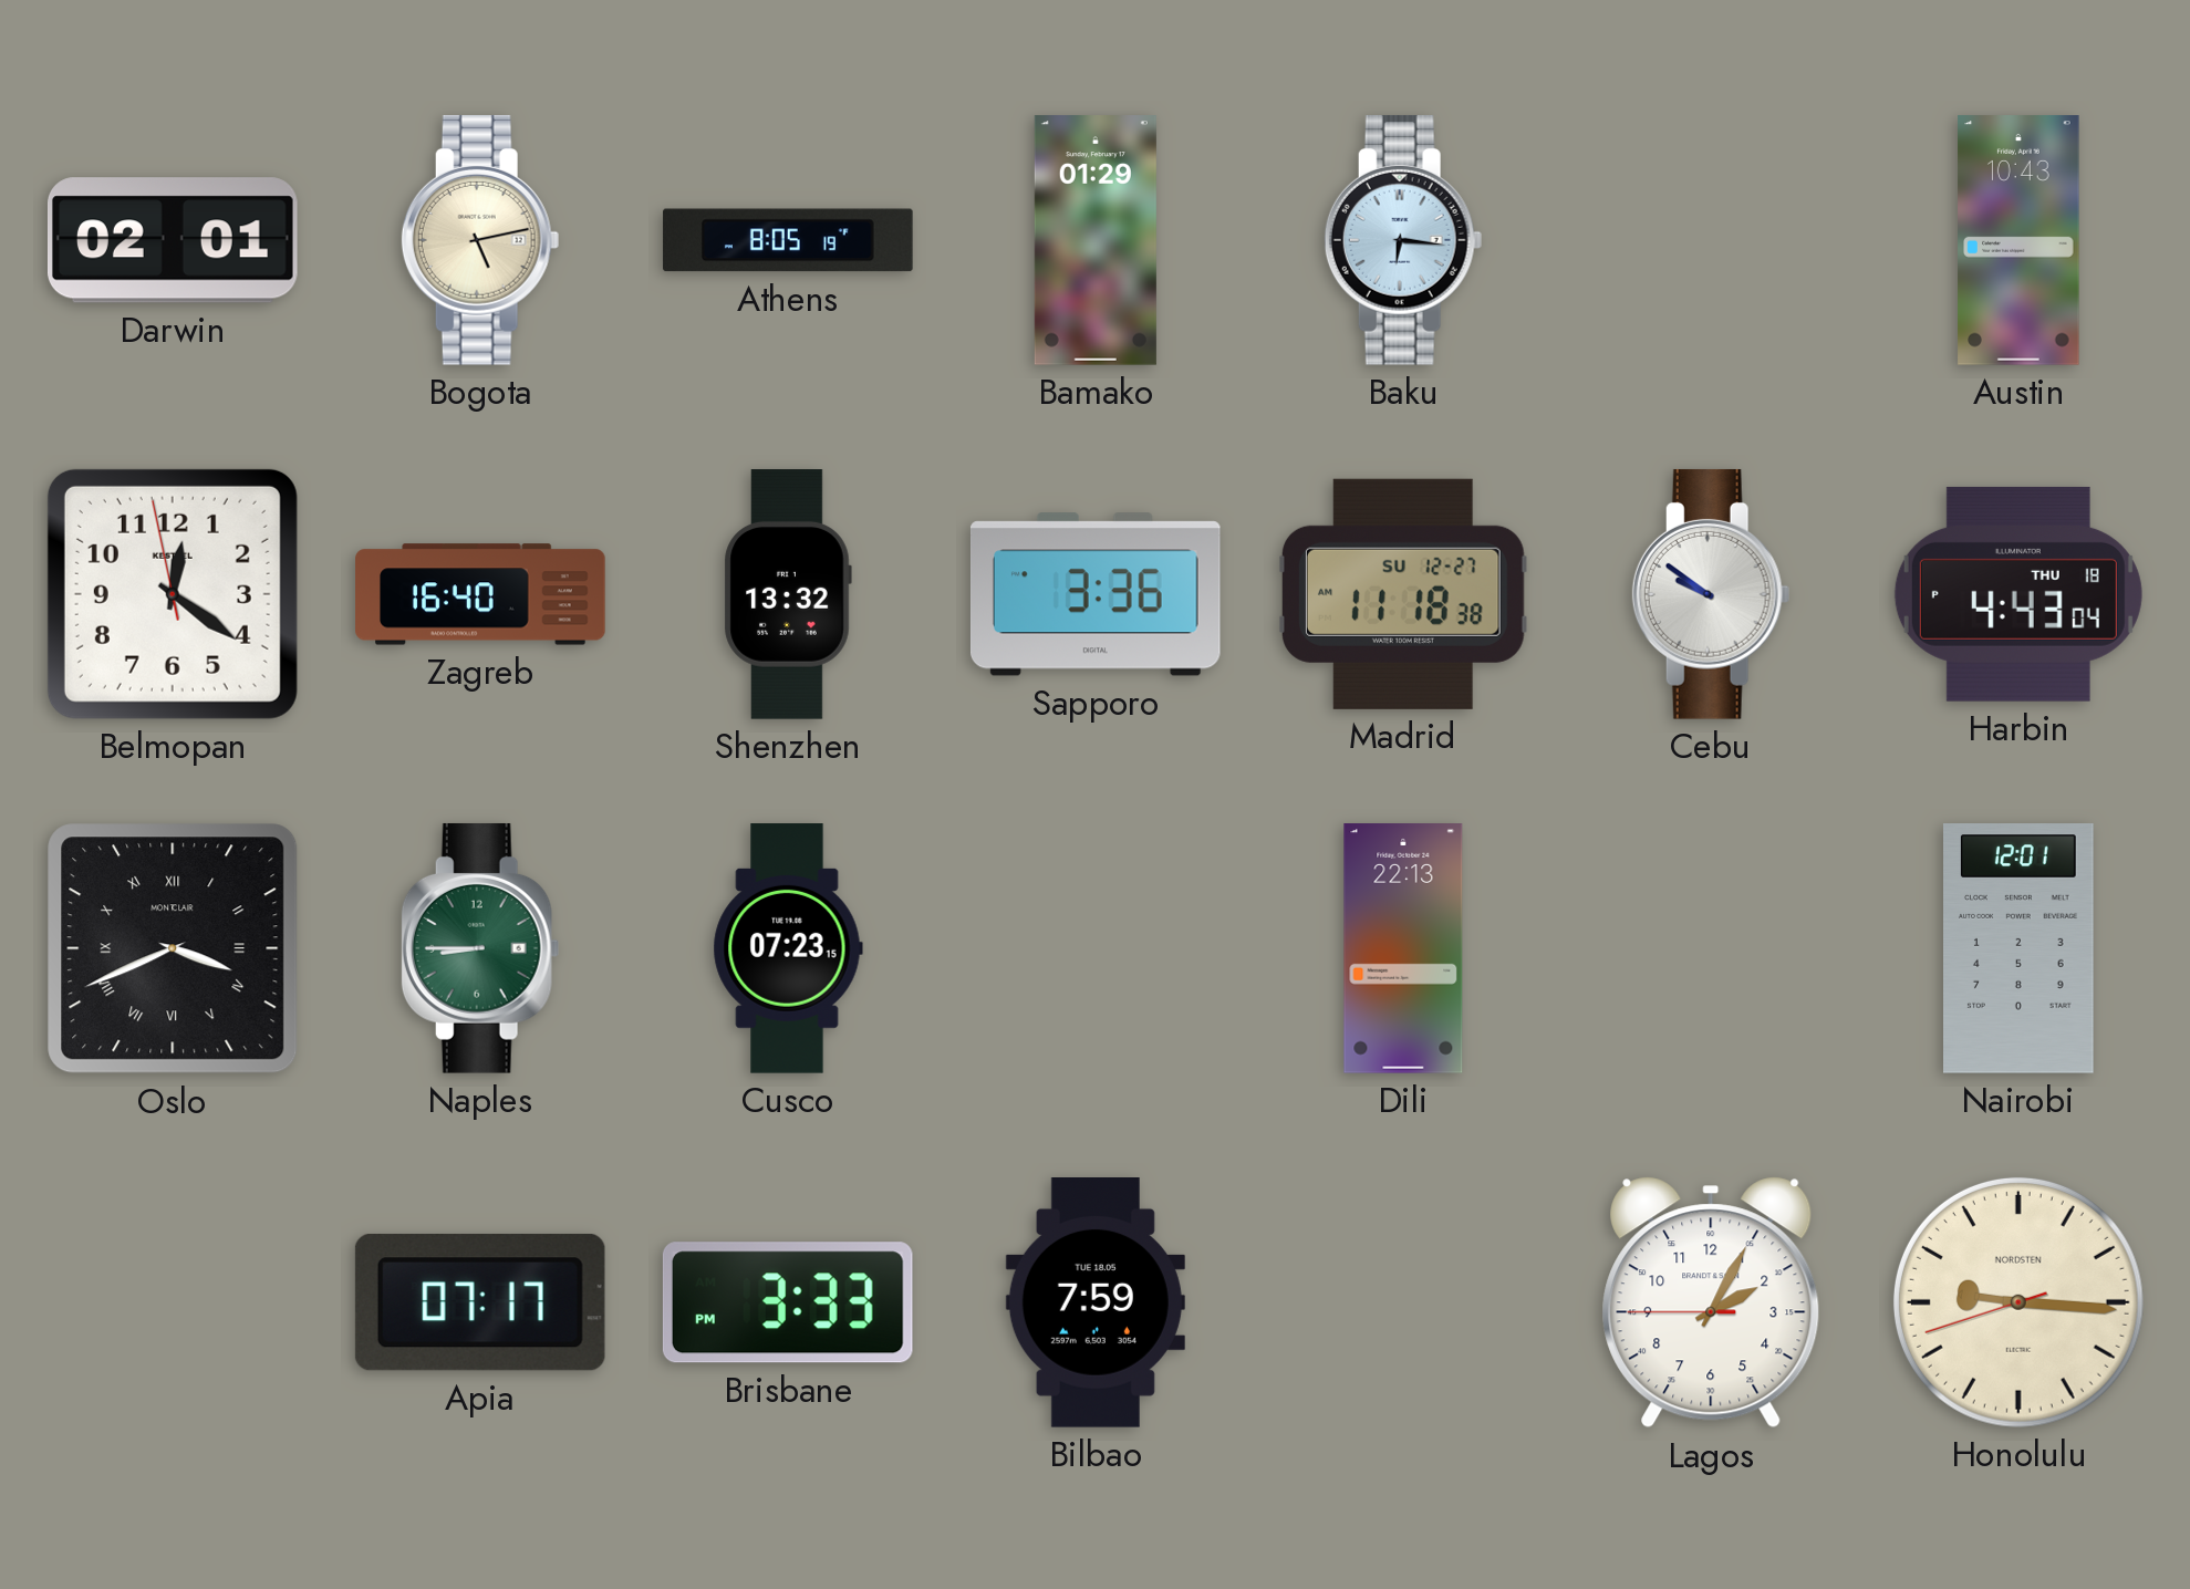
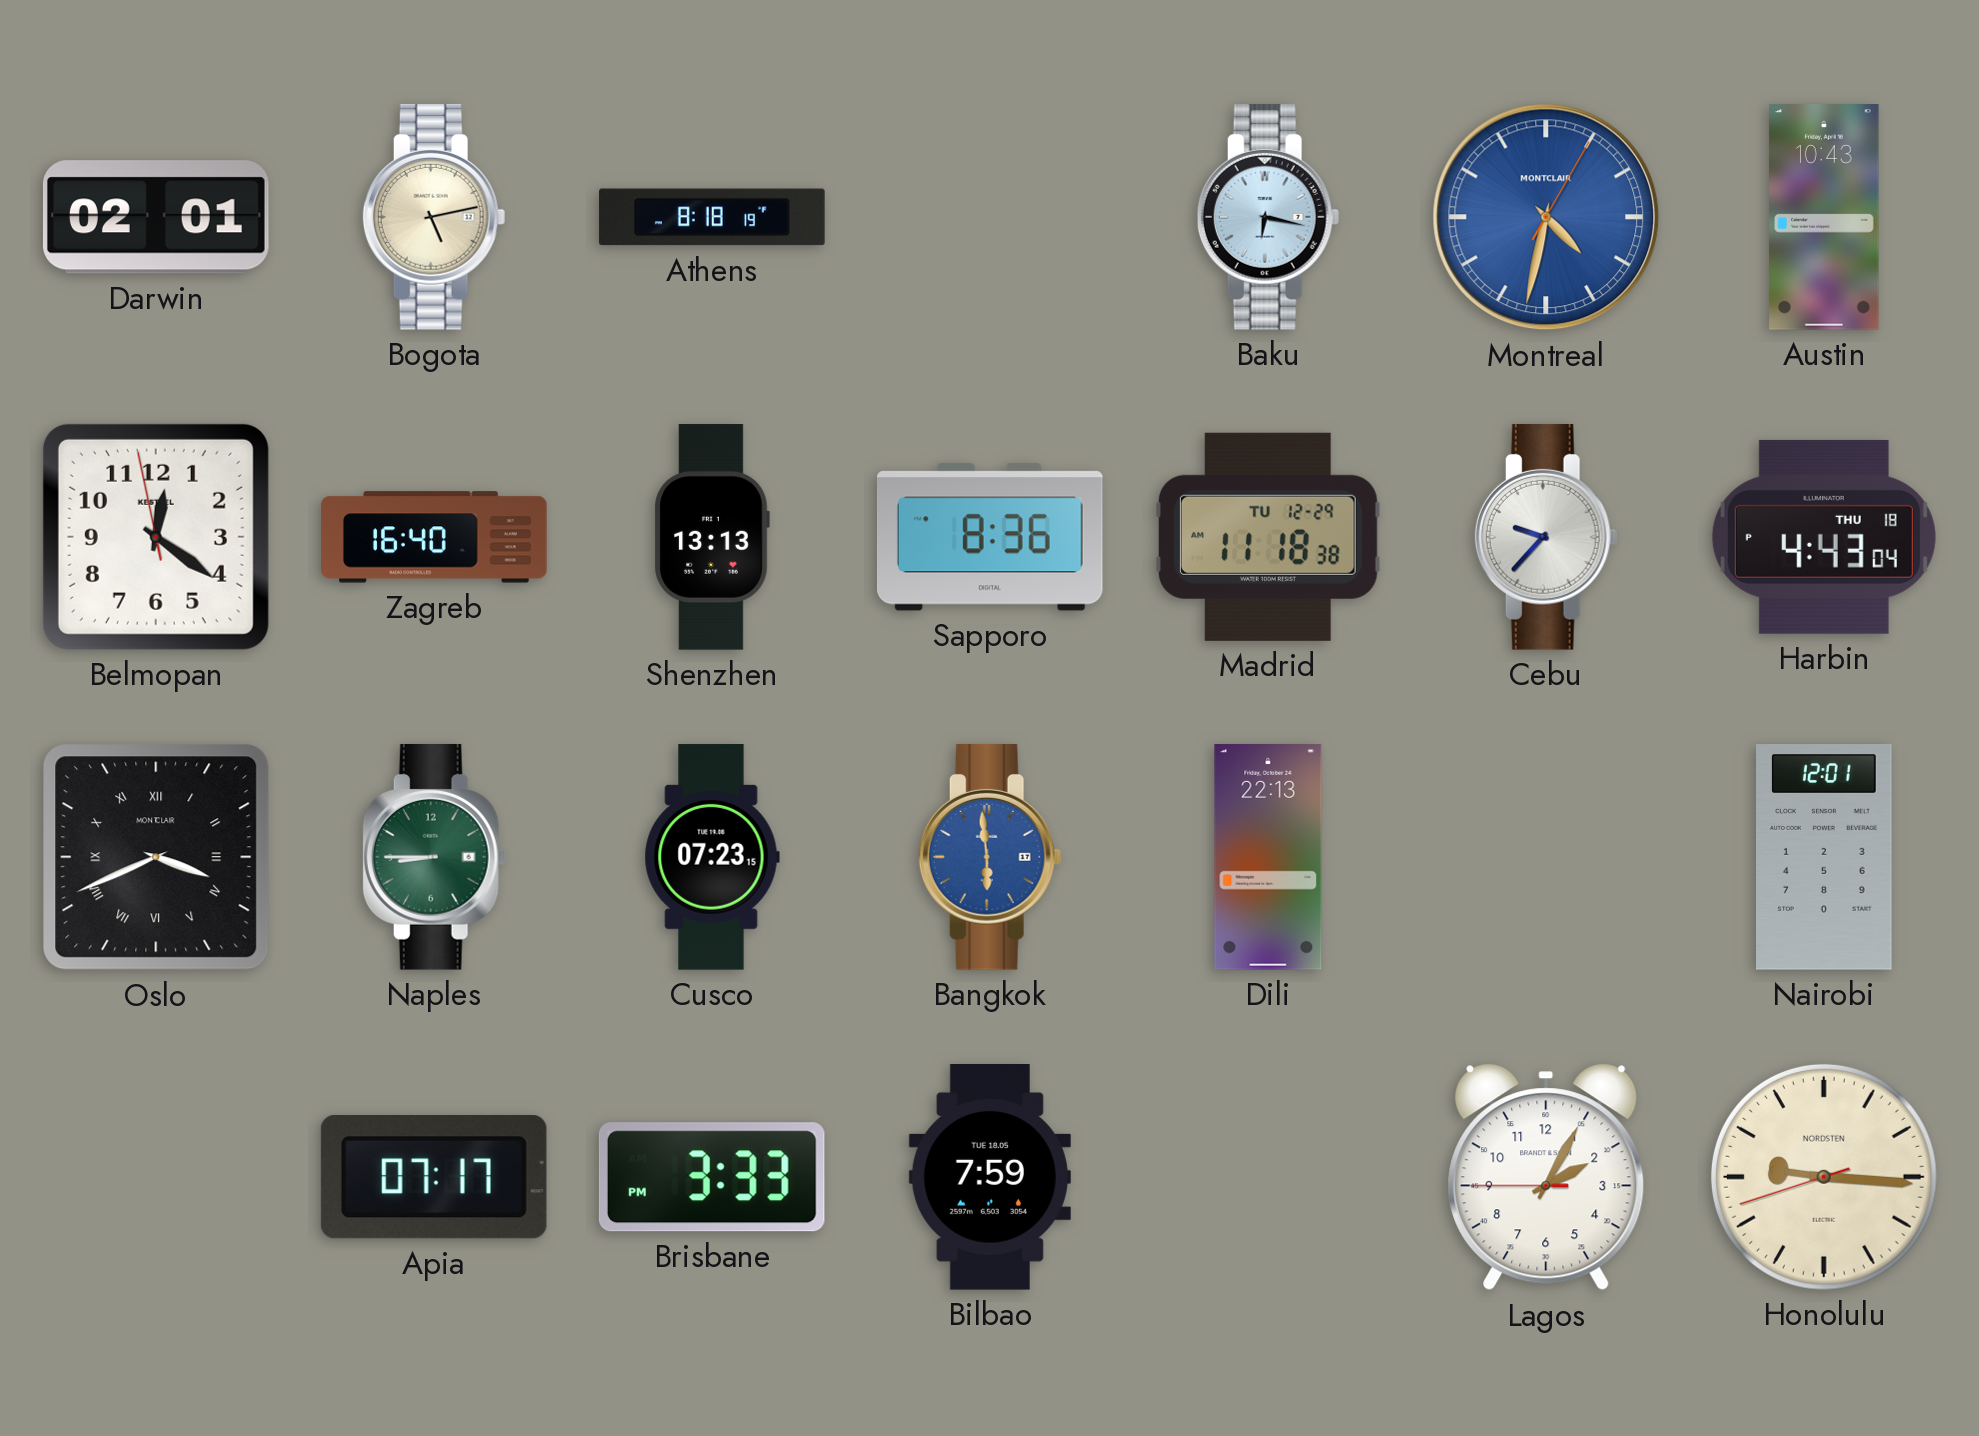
Athens: 8:05 -> 8:18
Bamako: 01:29 -> none
Baku: 6:16 -> 6:17
Montreal: none -> 4:32
Shenzhen: 13:32 -> 13:13
Sapporo: 3:36 -> 8:36
Madrid date: SU 12-27 -> TU 12-29
Cebu: 9:51 -> 9:37
Bangkok: none -> 5:59
